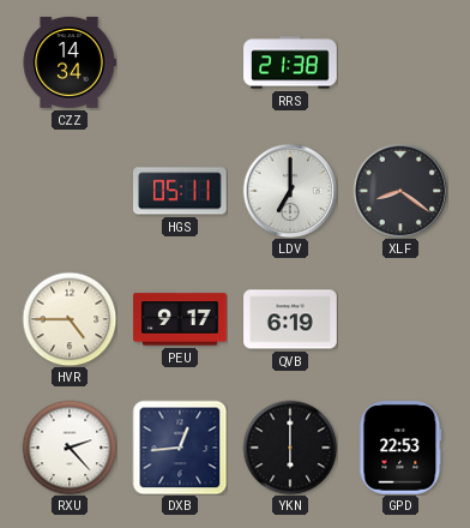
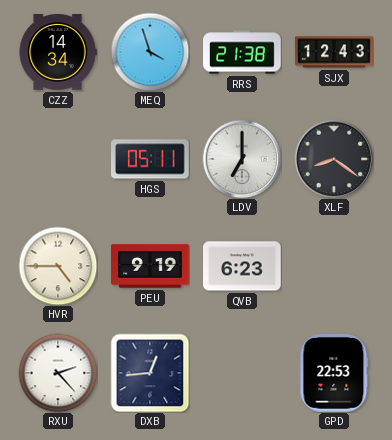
MEQ: none -> 3:57
SJX: none -> 12:43
PEU: 9:17 -> 9:19
QVB: 6:19 -> 6:23
YKN: 6:00 -> none
